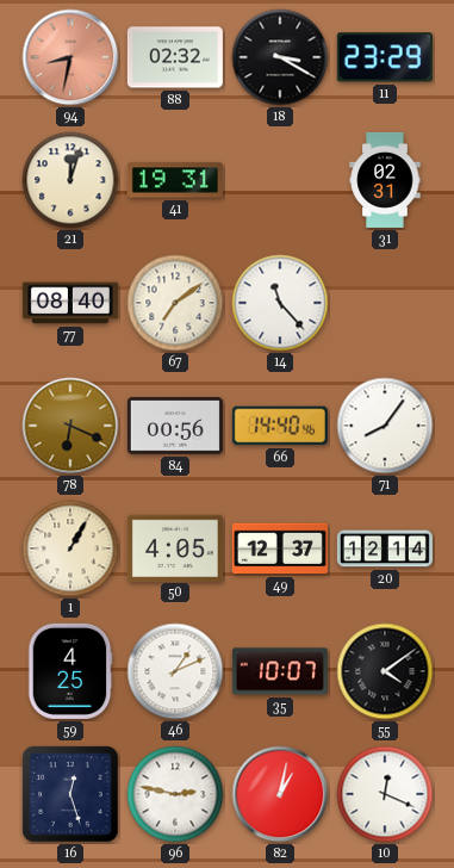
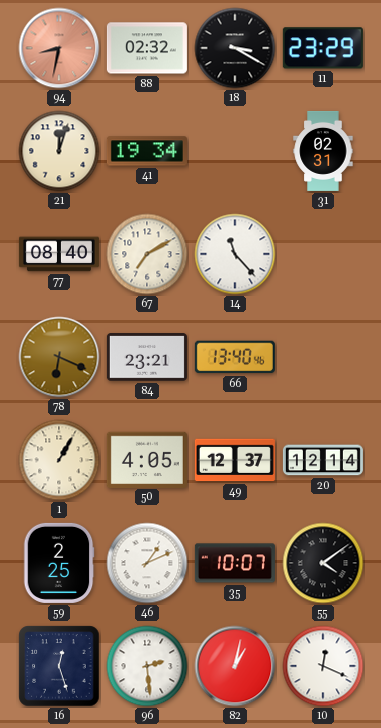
41: 19:31 -> 19:34
67: 7:09 -> 7:10
84: 00:56 -> 23:21
66: 14:40 -> 13:40
71: 8:06 -> none
59: 4:25 -> 2:25
96: 2:47 -> 2:29
